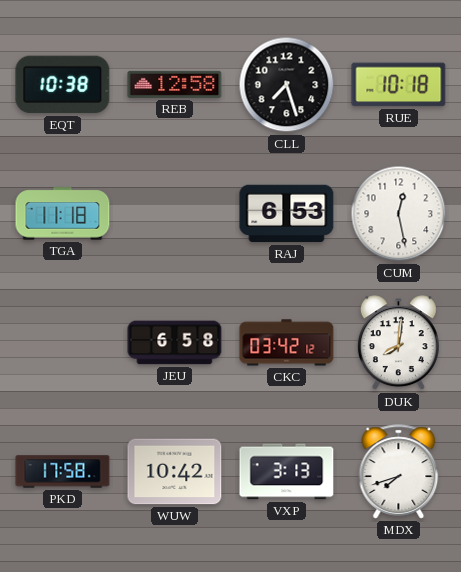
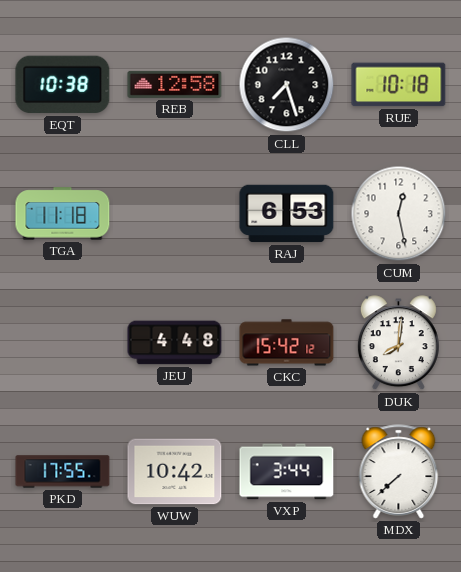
JEU: 6:58 -> 4:48
CKC: 03:42 -> 15:42
PKD: 17:58 -> 17:55
VXP: 3:13 -> 3:44
MDX: 7:42 -> 7:38
